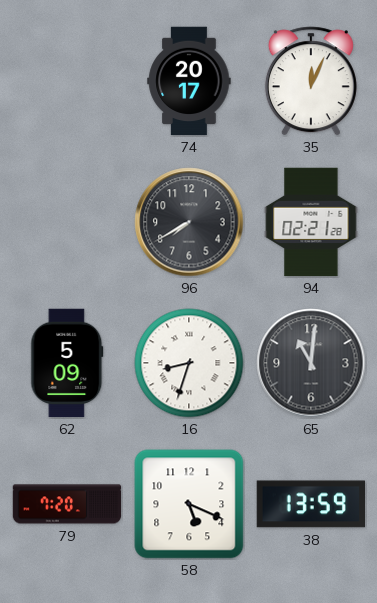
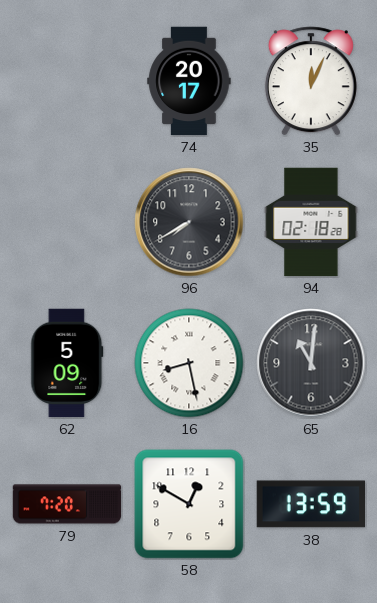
94: 02:21 -> 02:18
16: 8:33 -> 8:28
58: 5:19 -> 12:50
